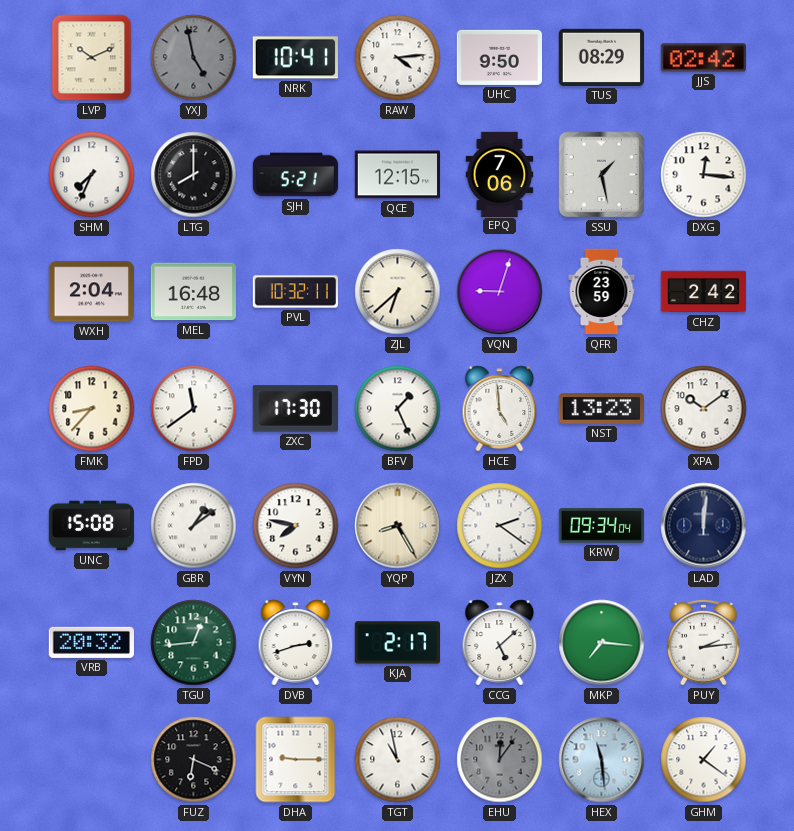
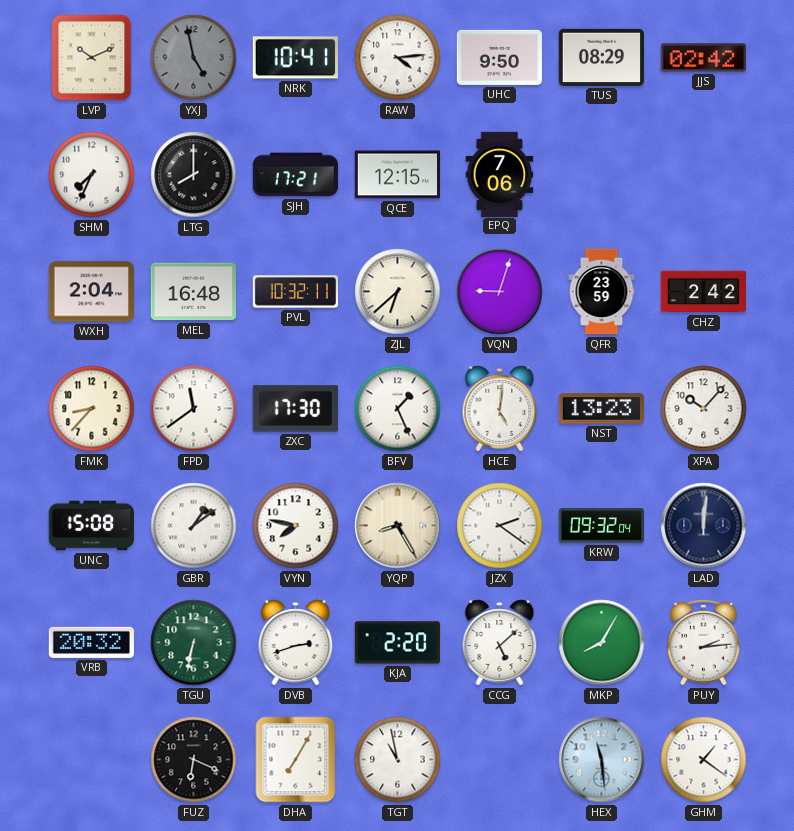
SJH: 5:21 -> 17:21
SSU: 1:28 -> none
DXG: 12:16 -> none
HCE: 4:59 -> 5:01
XPA: 10:09 -> 10:07
KRW: 09:34 -> 09:32
TGU: 12:44 -> 6:32
KJA: 2:17 -> 2:20
MKP: 7:16 -> 8:05
DHA: 9:15 -> 7:05
EHU: 12:06 -> none
